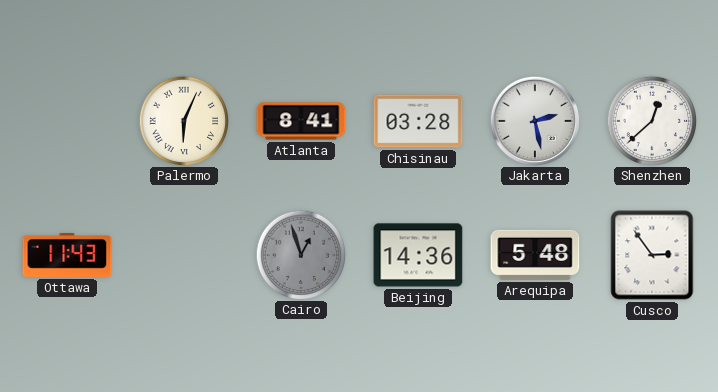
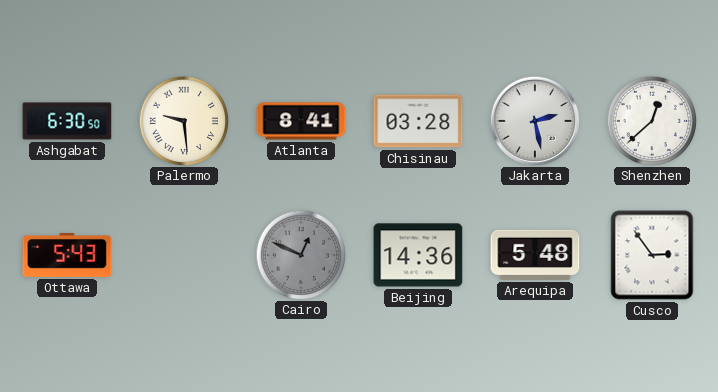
Ashgabat: none -> 6:30
Palermo: 6:04 -> 9:29
Ottawa: 11:43 -> 5:43
Cairo: 12:57 -> 12:49
